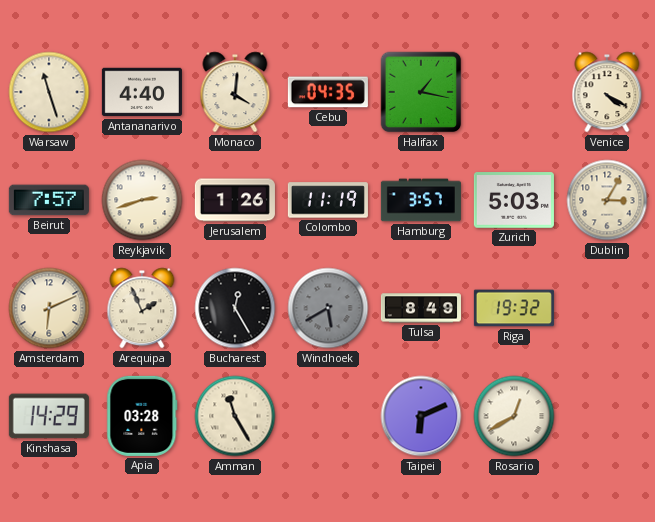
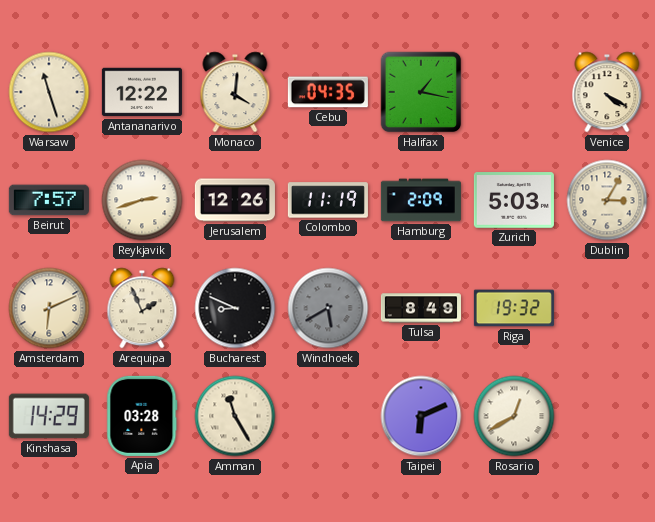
Antananarivo: 4:40 -> 12:22
Jerusalem: 1:26 -> 12:26
Hamburg: 3:57 -> 2:09
Bucharest: 12:25 -> 8:49
